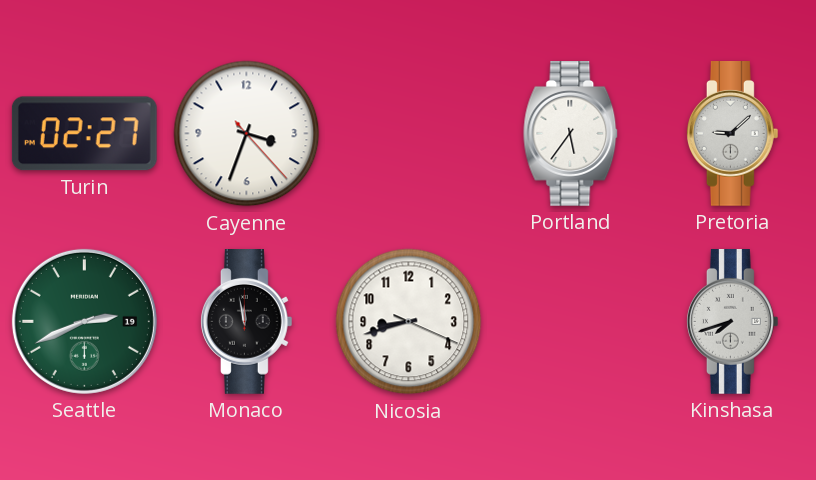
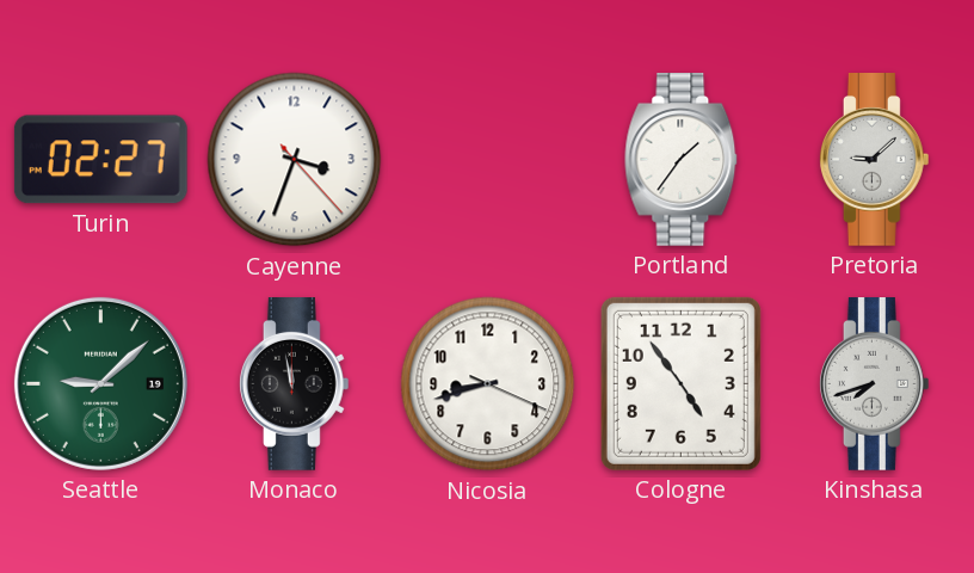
Portland: 5:36 -> 1:36
Seattle: 2:41 -> 9:08
Cologne: none -> 4:54
